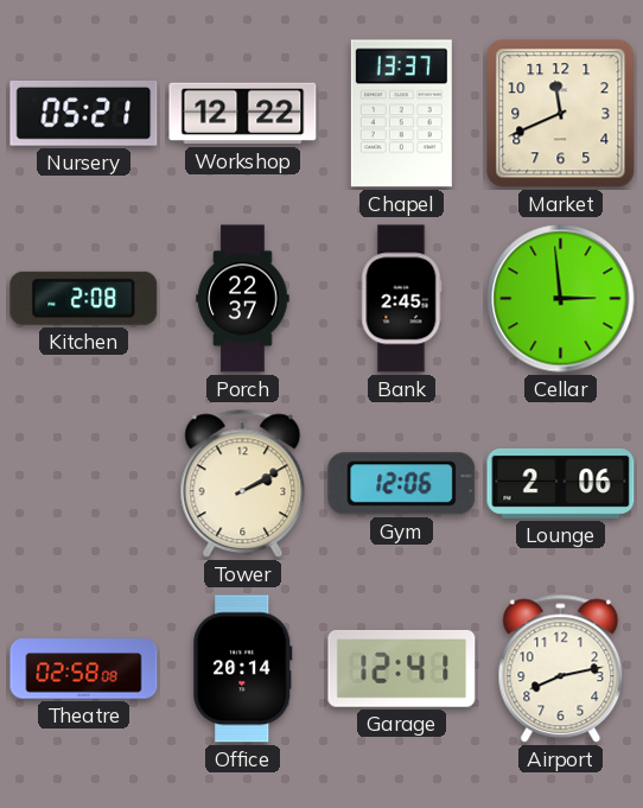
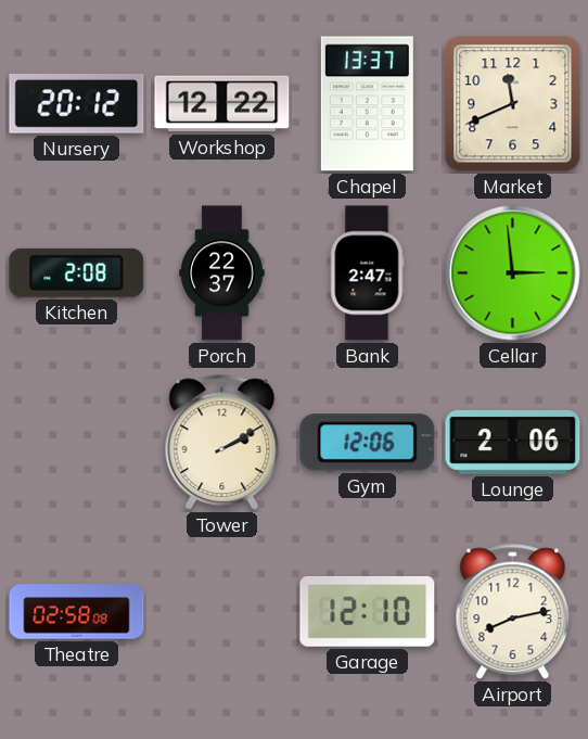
Nursery: 05:21 -> 20:12
Bank: 2:45 -> 2:47
Office: 20:14 -> none
Garage: 12:41 -> 12:10
